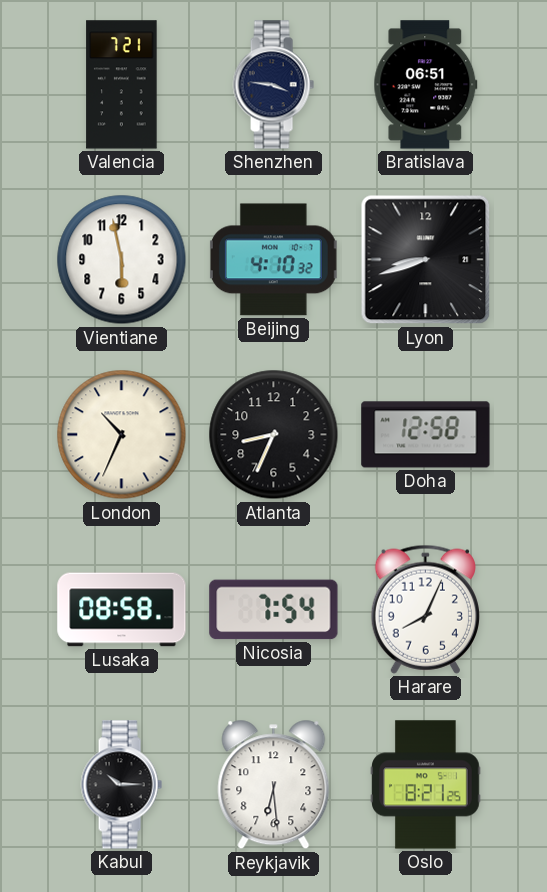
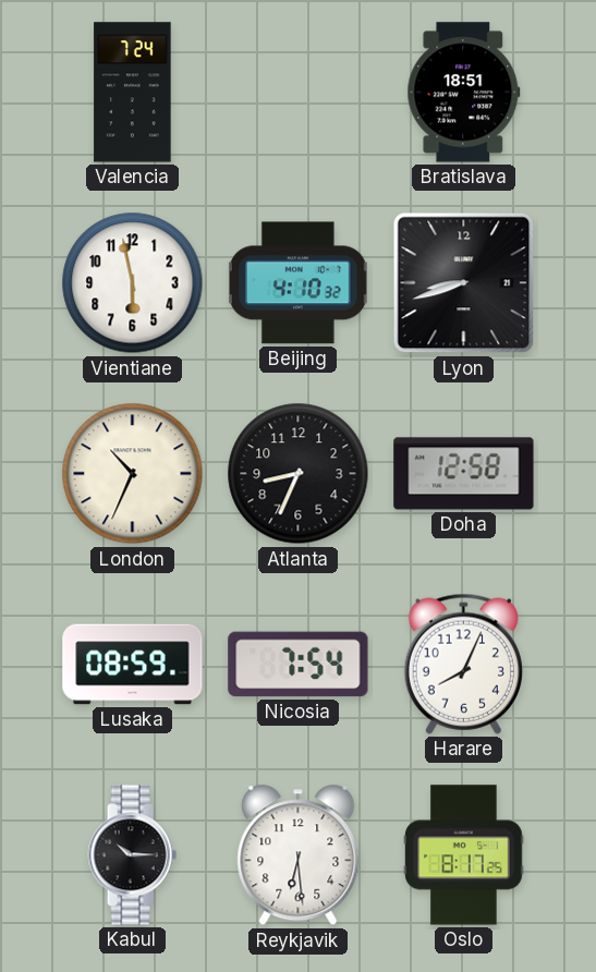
Valencia: 7:21 -> 7:24
Shenzhen: 3:46 -> none
Bratislava: 06:51 -> 18:51
Lusaka: 08:58 -> 08:59
Oslo: 8:21 -> 8:17
